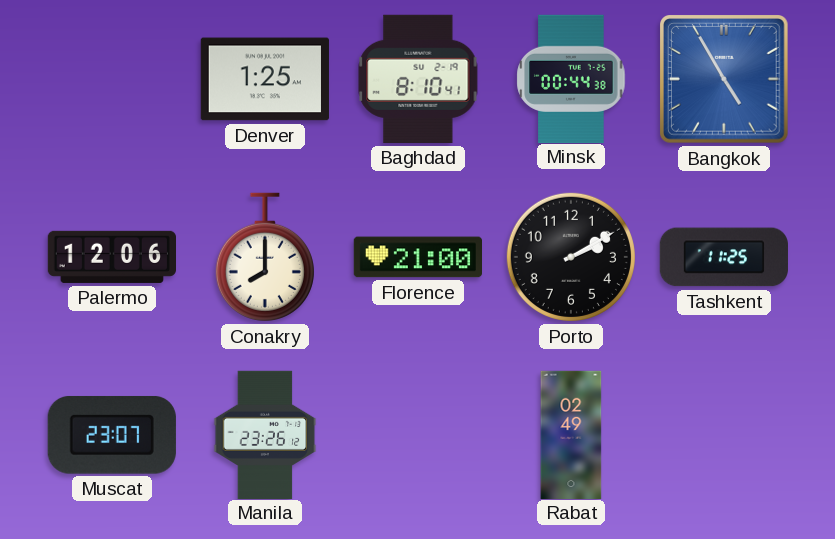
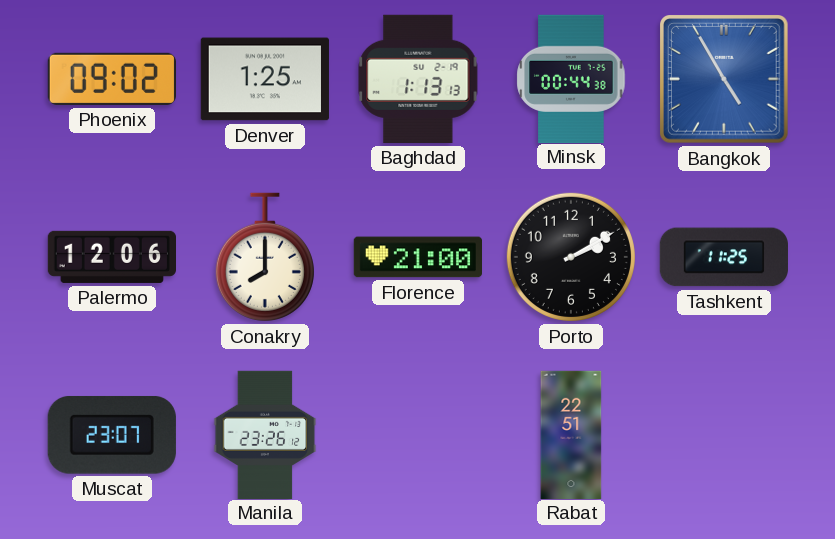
Phoenix: none -> 09:02
Baghdad: 8:10 -> 1:13
Rabat: 02:49 -> 22:51
